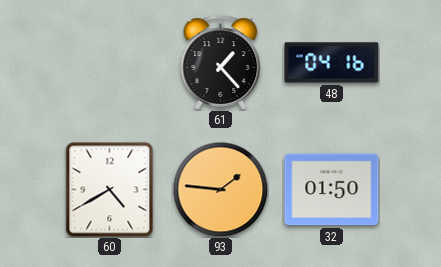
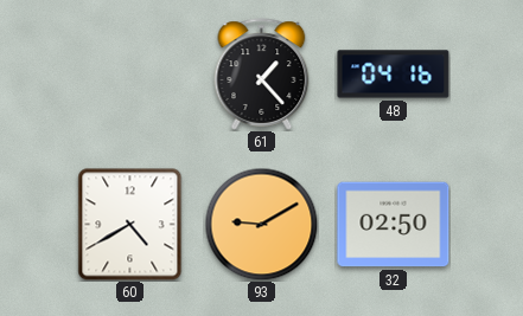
93: 1:46 -> 9:10
32: 01:50 -> 02:50
